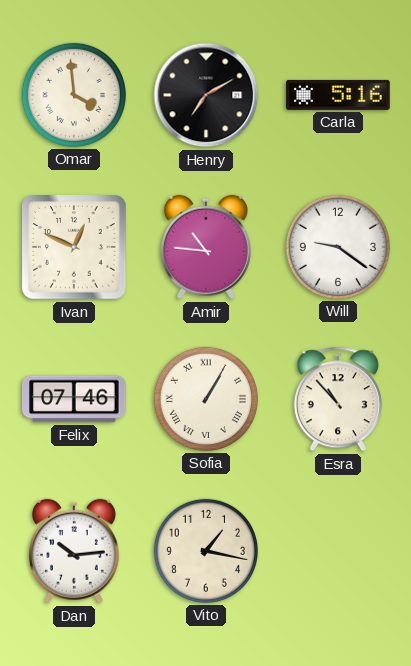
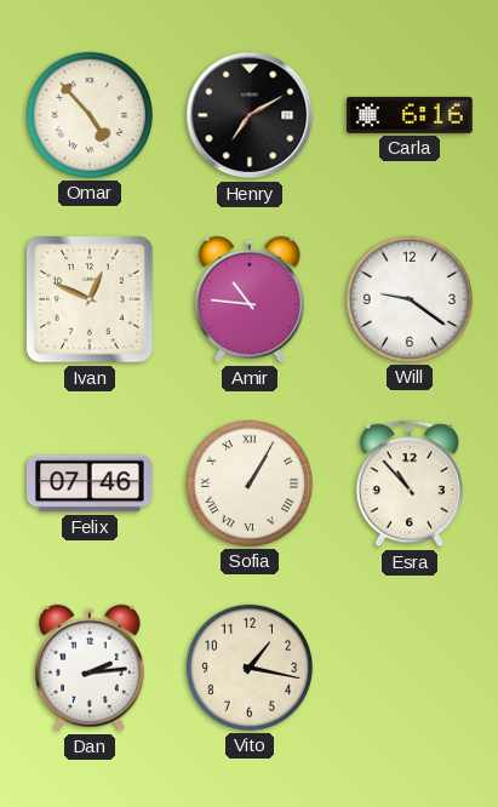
Omar: 3:59 -> 4:53
Carla: 5:16 -> 6:16
Dan: 10:14 -> 2:14
